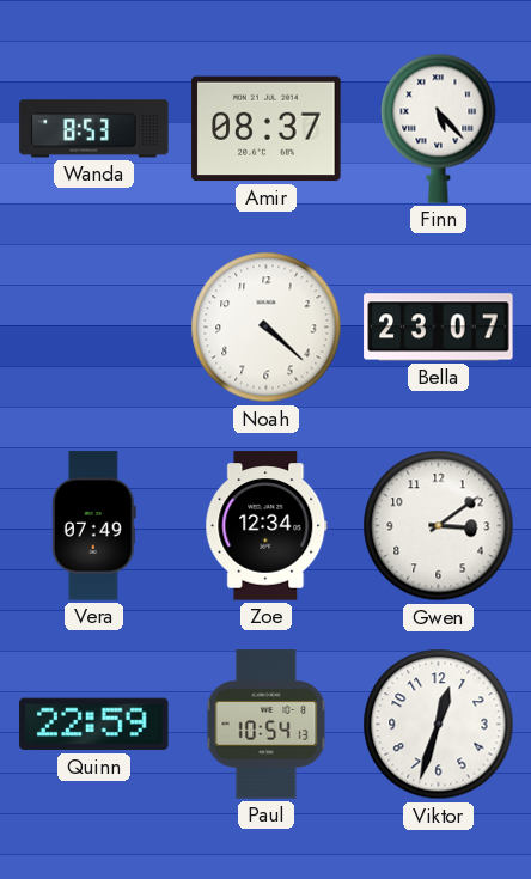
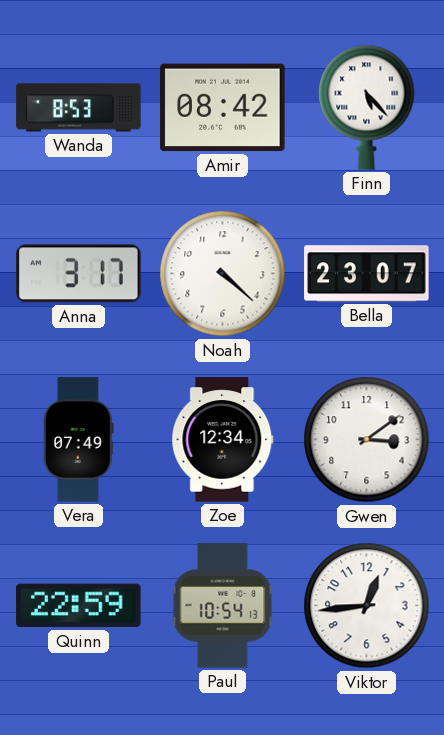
Amir: 08:37 -> 08:42
Anna: none -> 3:17
Viktor: 12:33 -> 12:44
